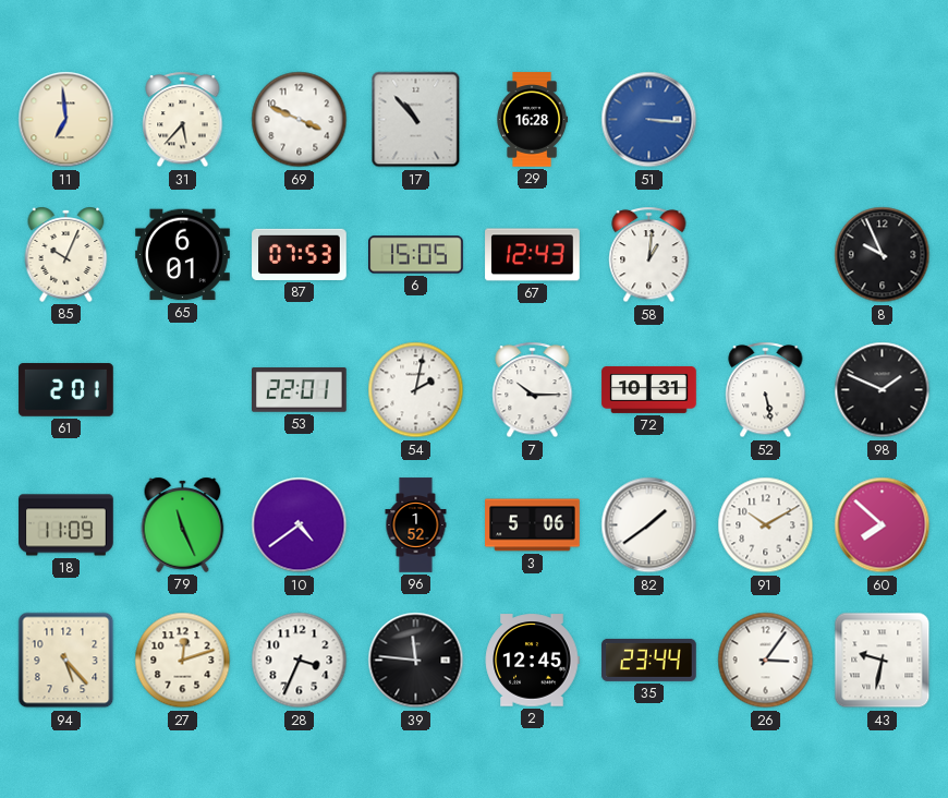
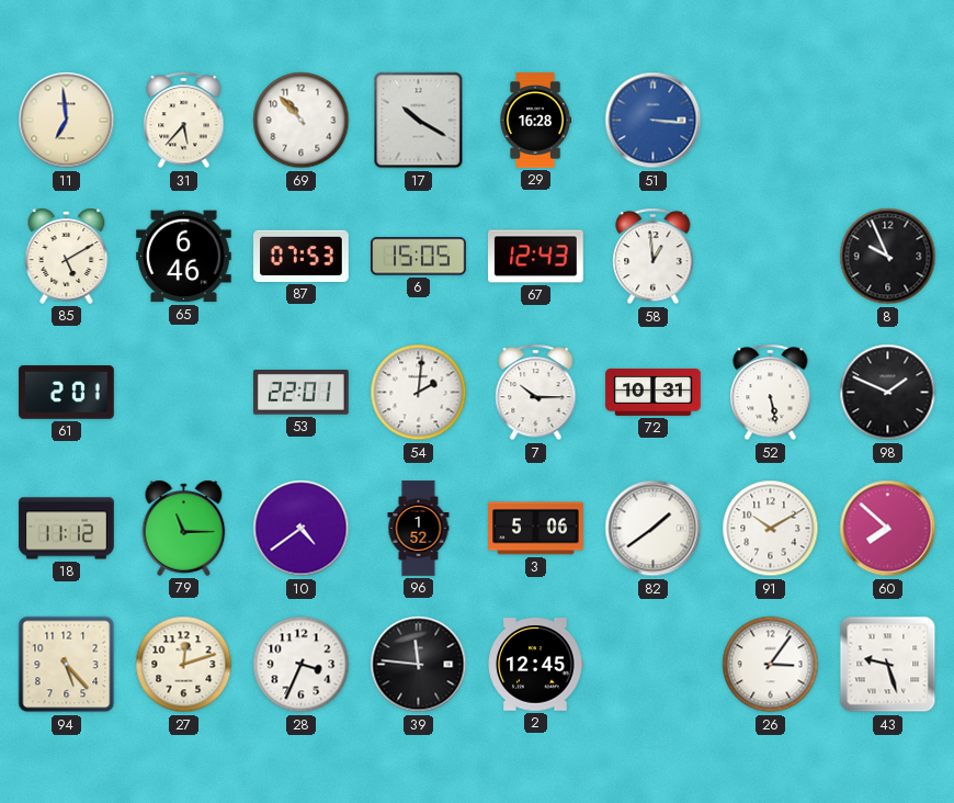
69: 3:49 -> 10:53
17: 10:53 -> 10:20
85: 10:04 -> 5:10
65: 6:01 -> 6:46
58: 1:01 -> 12:59
54: 2:02 -> 2:01
18: 11:09 -> 11:12
79: 11:26 -> 11:15
35: 23:44 -> none
43: 9:32 -> 9:27
